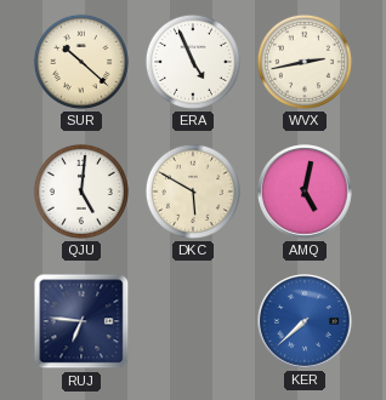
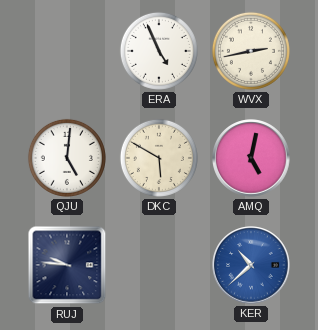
SUR: 10:22 -> none
RUJ: 6:46 -> 9:46
KER: 7:38 -> 10:38
